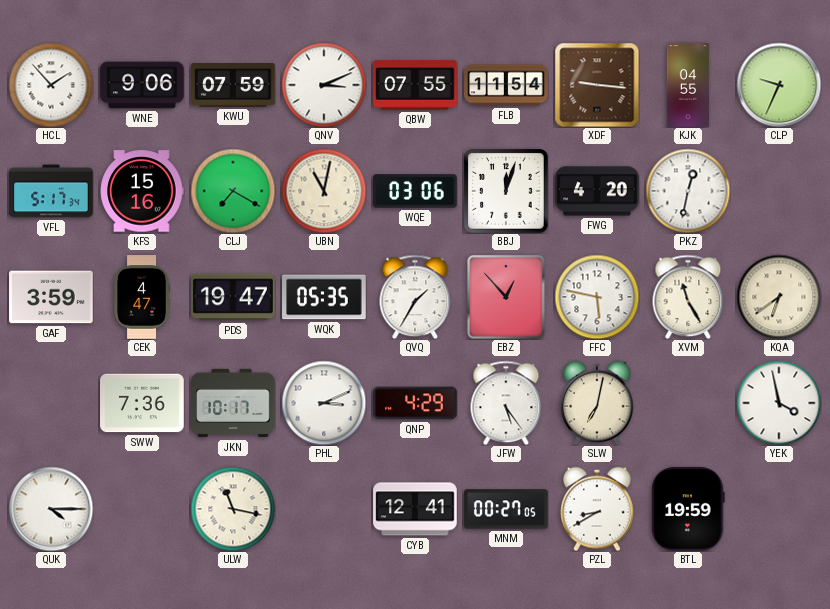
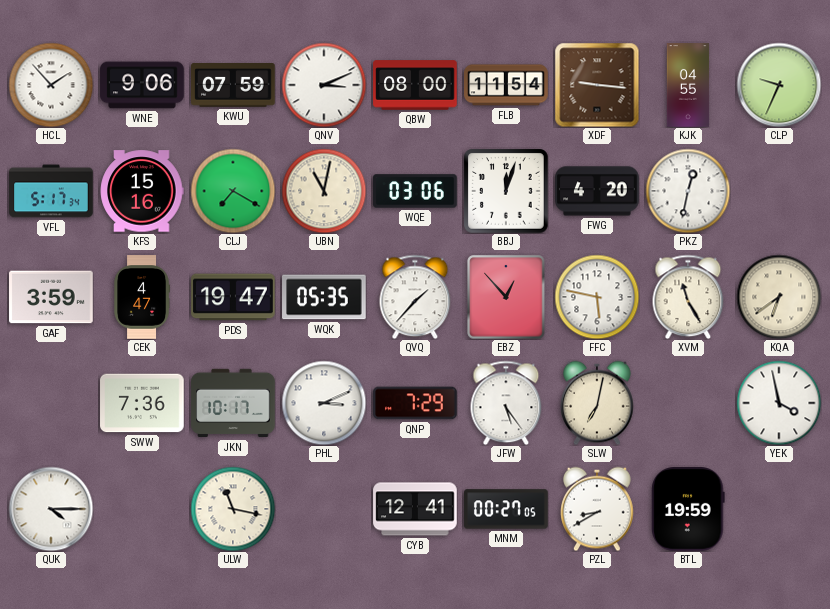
QBW: 07:55 -> 08:00
QVQ: 1:35 -> 1:37
QNP: 4:29 -> 7:29
